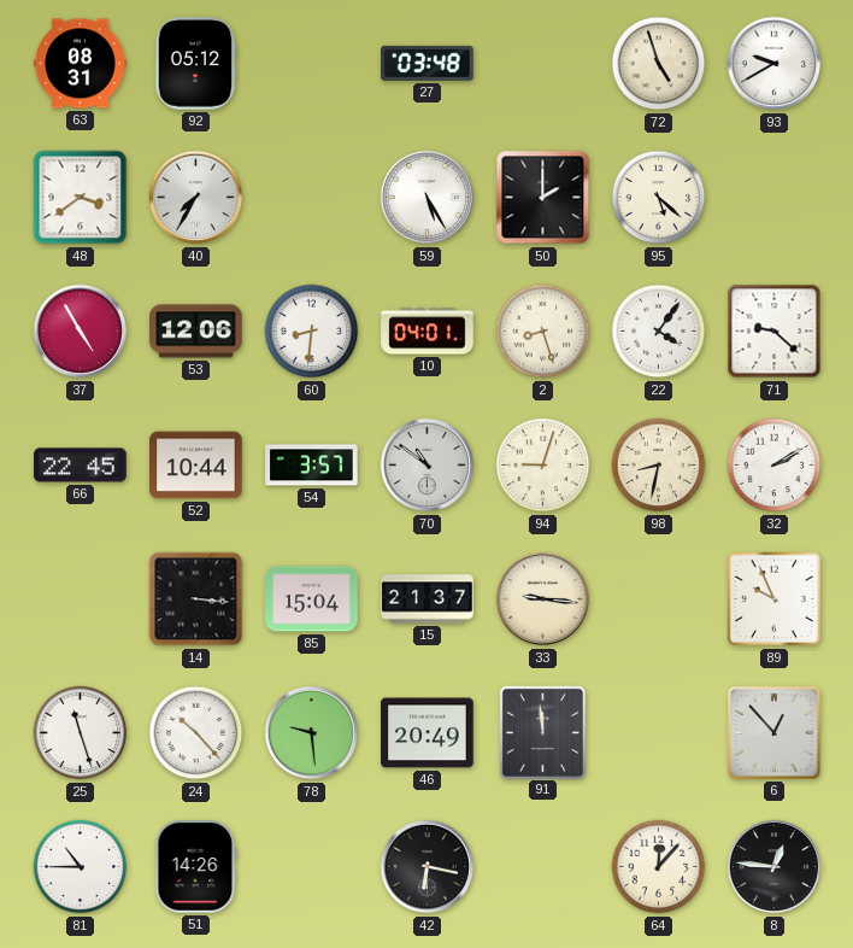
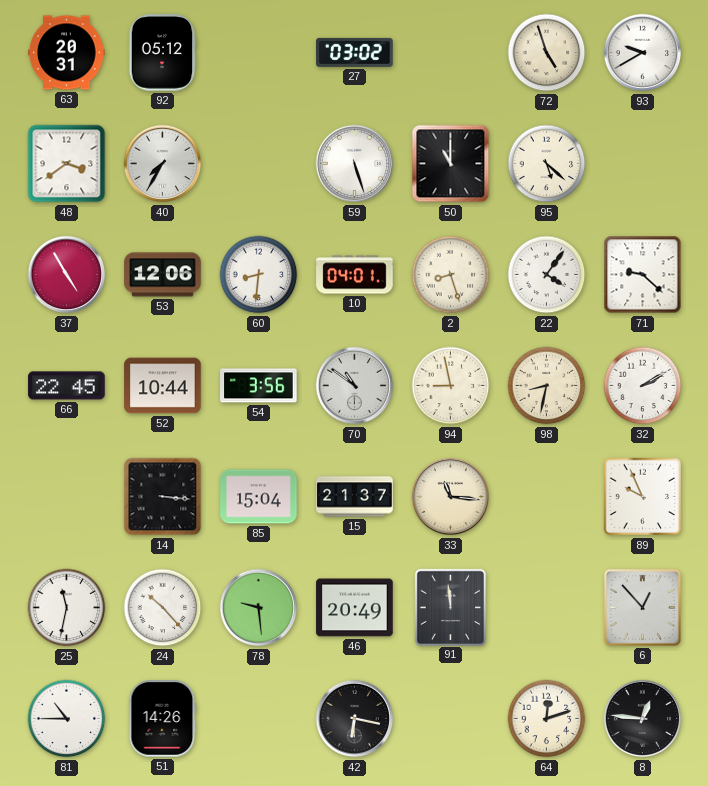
63: 08:31 -> 20:31
27: 03:48 -> 03:02
59: 5:25 -> 5:27
50: 2:00 -> 11:00
54: 3:57 -> 3:56
94: 9:03 -> 8:58
33: 9:16 -> 11:16
25: 11:27 -> 11:32
64: 12:07 -> 12:12
